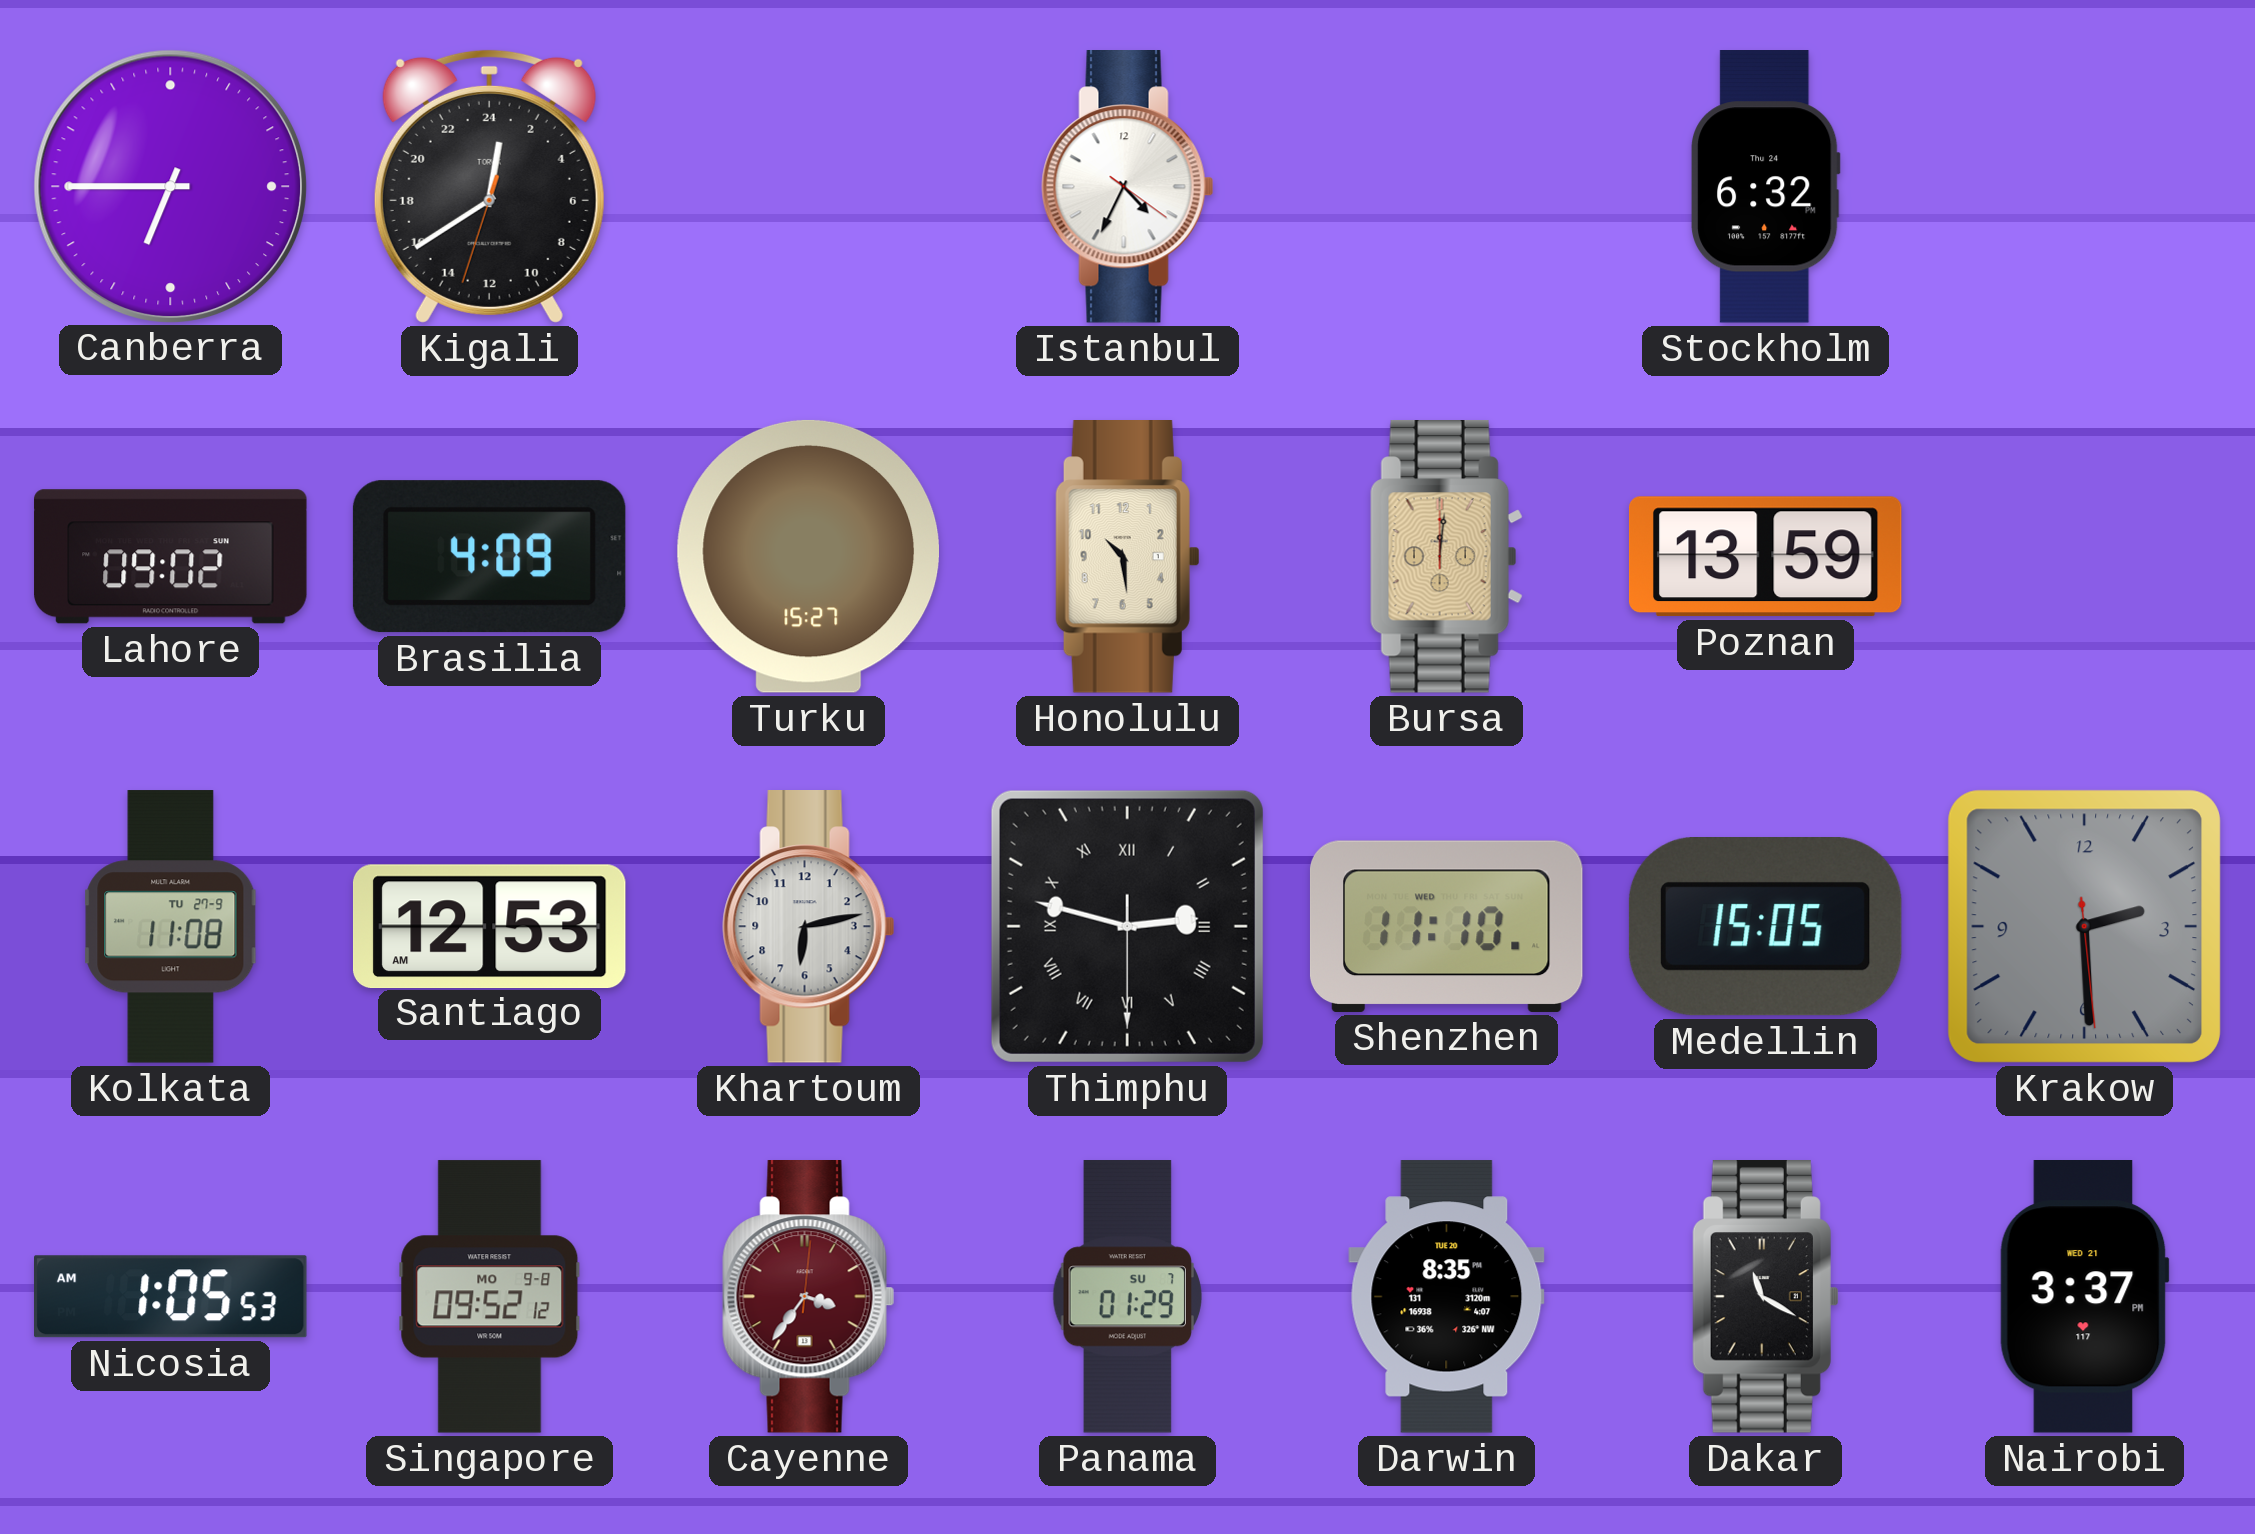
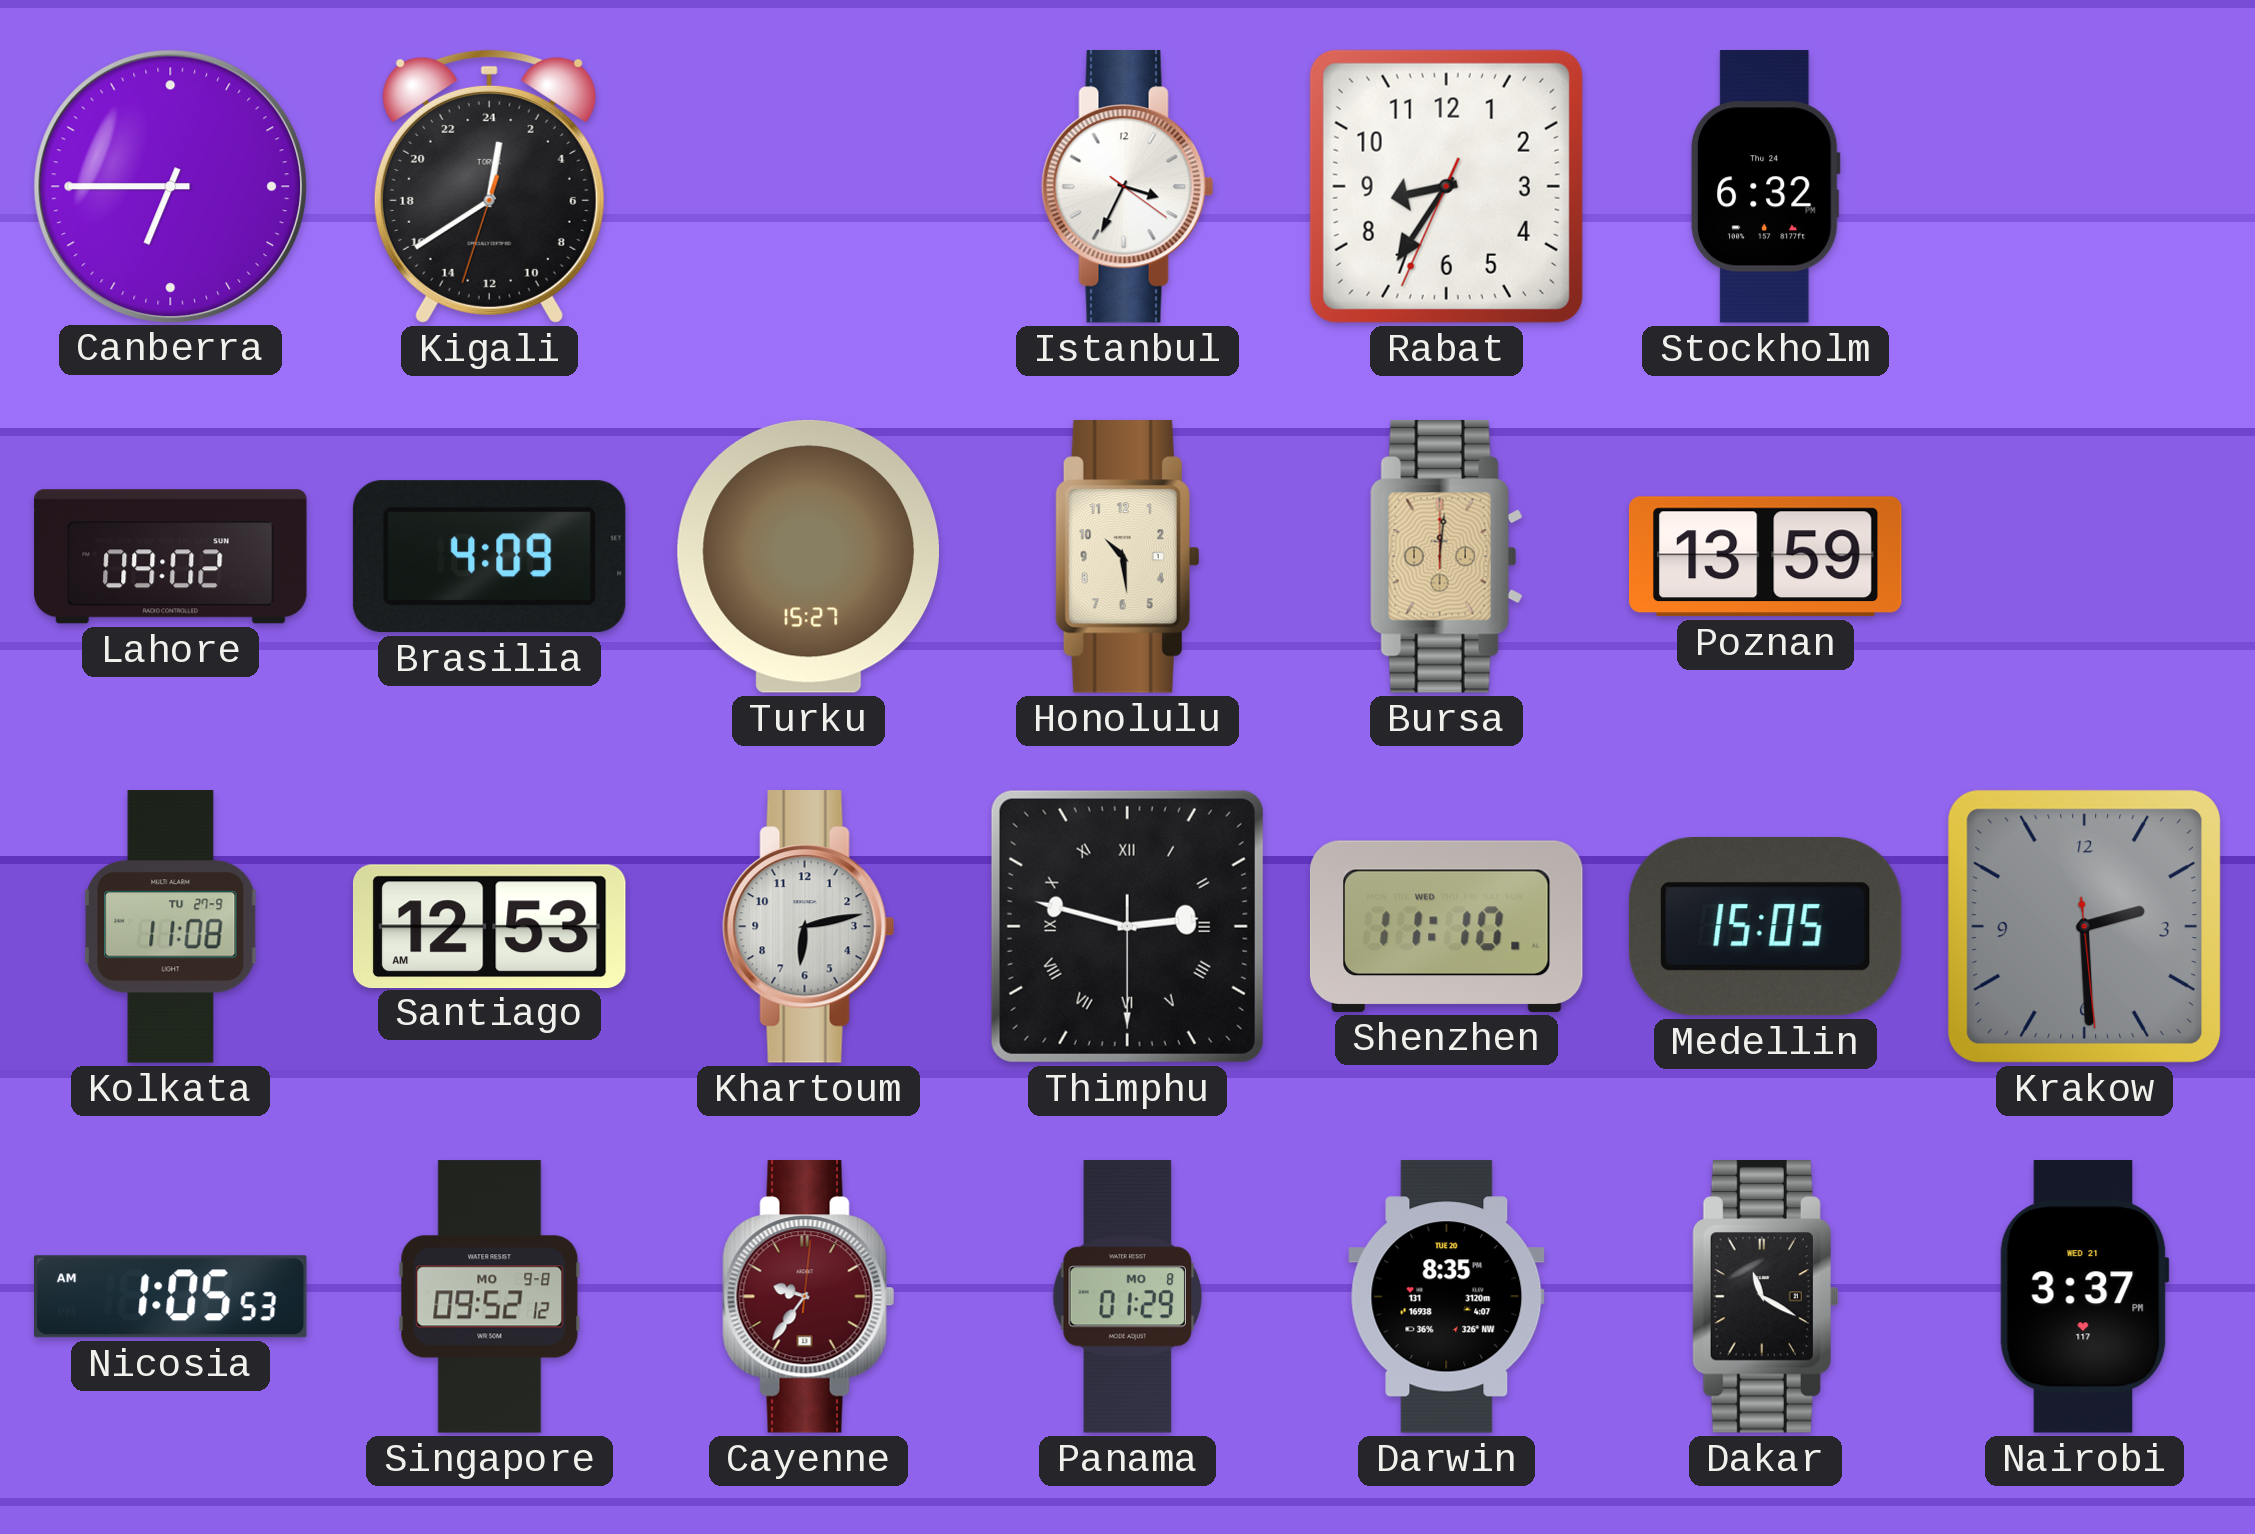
Istanbul: 4:34 -> 3:34
Rabat: none -> 8:35
Cayenne: 3:36 -> 9:36
Panama date: SU 7 -> MO 8
